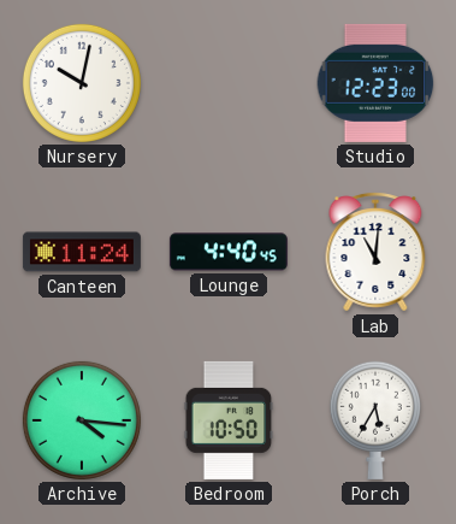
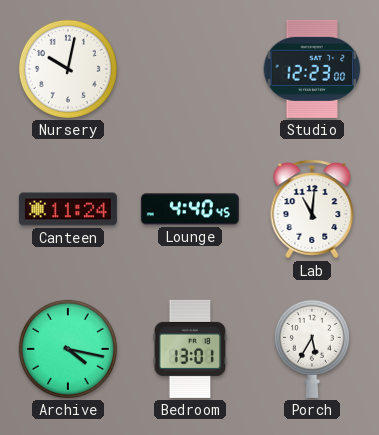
Archive: 4:16 -> 4:17
Bedroom: 10:50 -> 13:01
